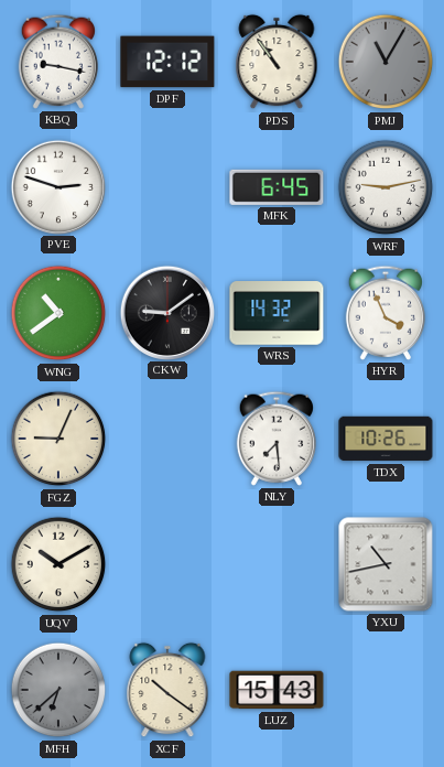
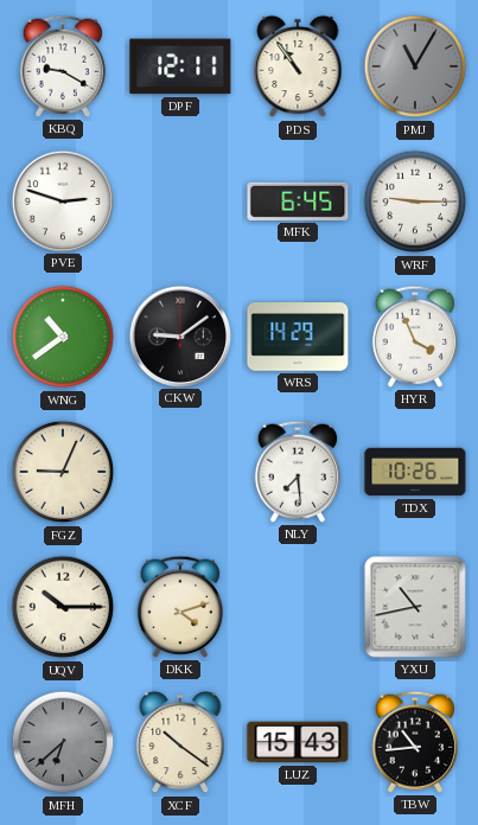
KBQ: 9:17 -> 9:20
DPF: 12:12 -> 12:11
WRF: 9:13 -> 9:15
WRS: 14:32 -> 14:29
UQV: 10:10 -> 10:15
DKK: none -> 4:12
TBW: none -> 10:44
